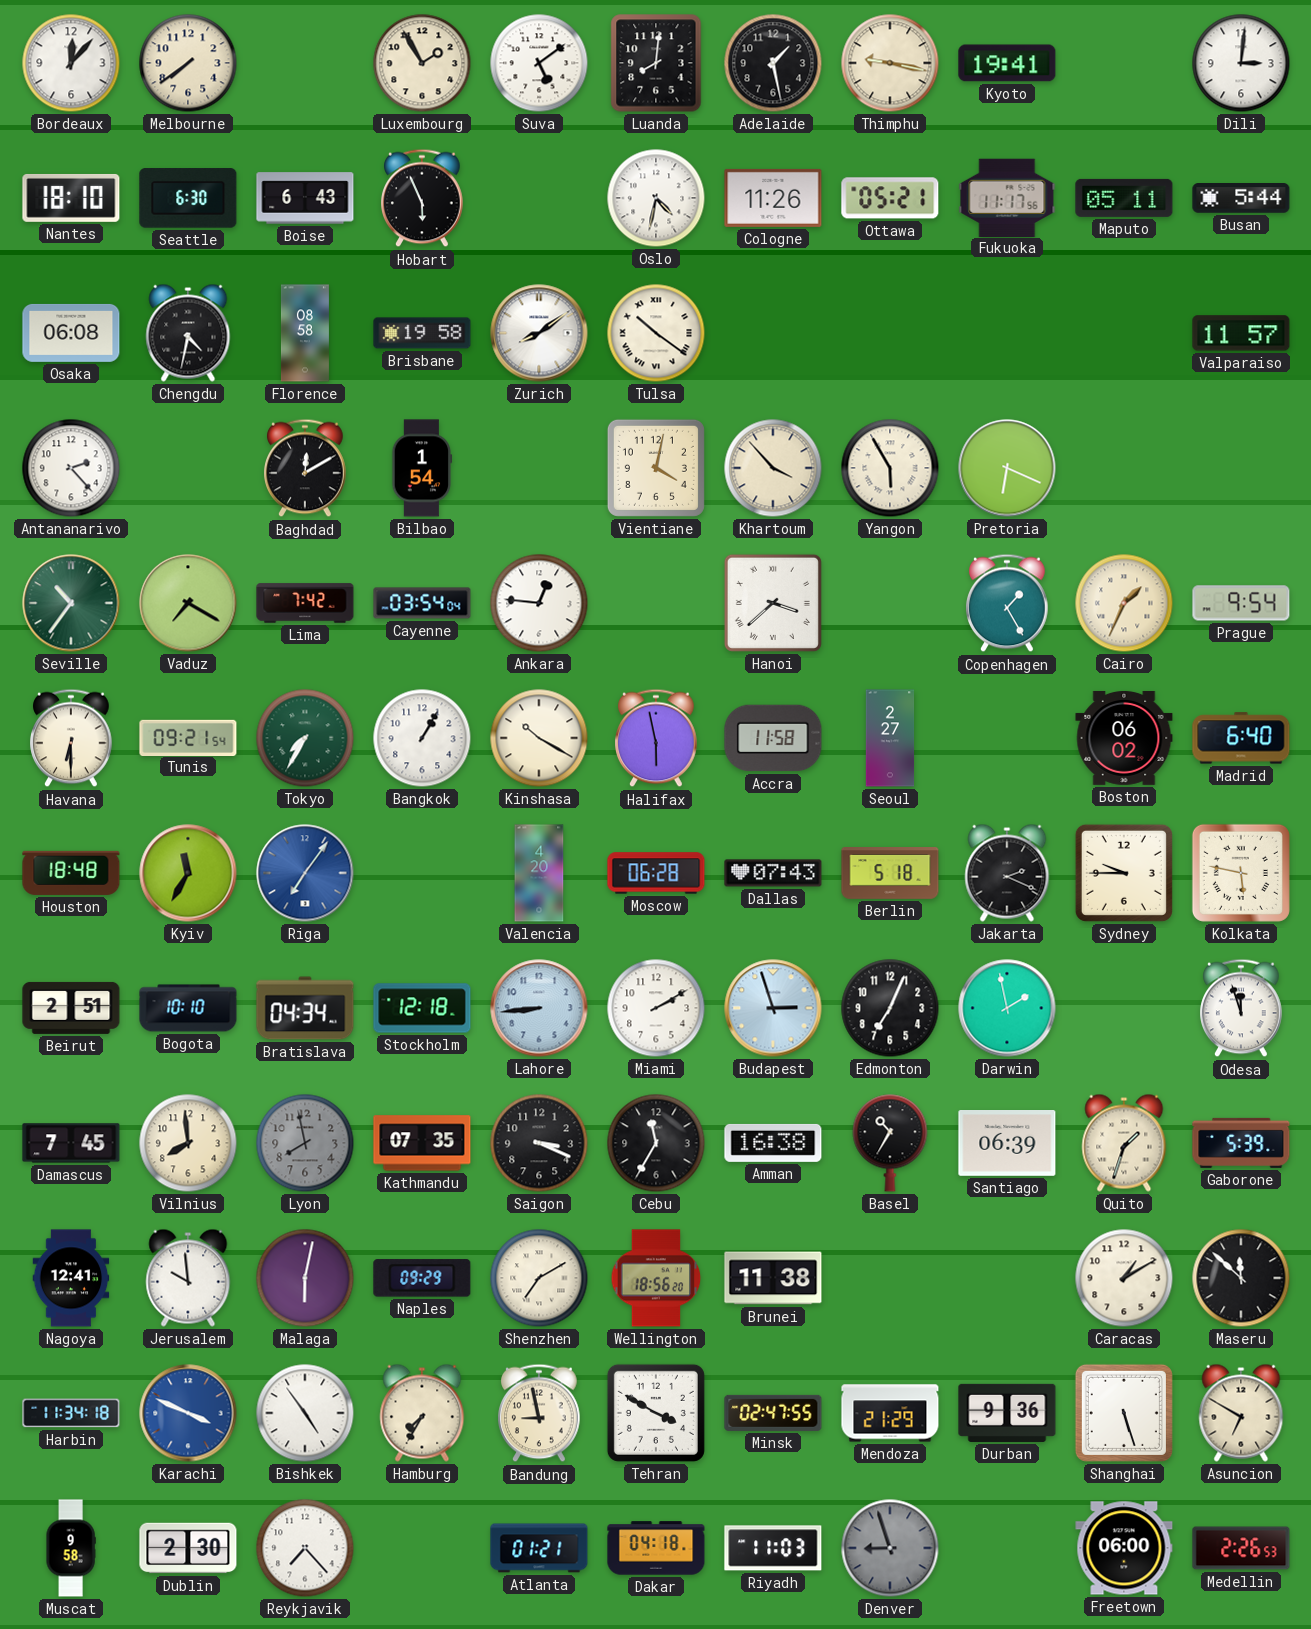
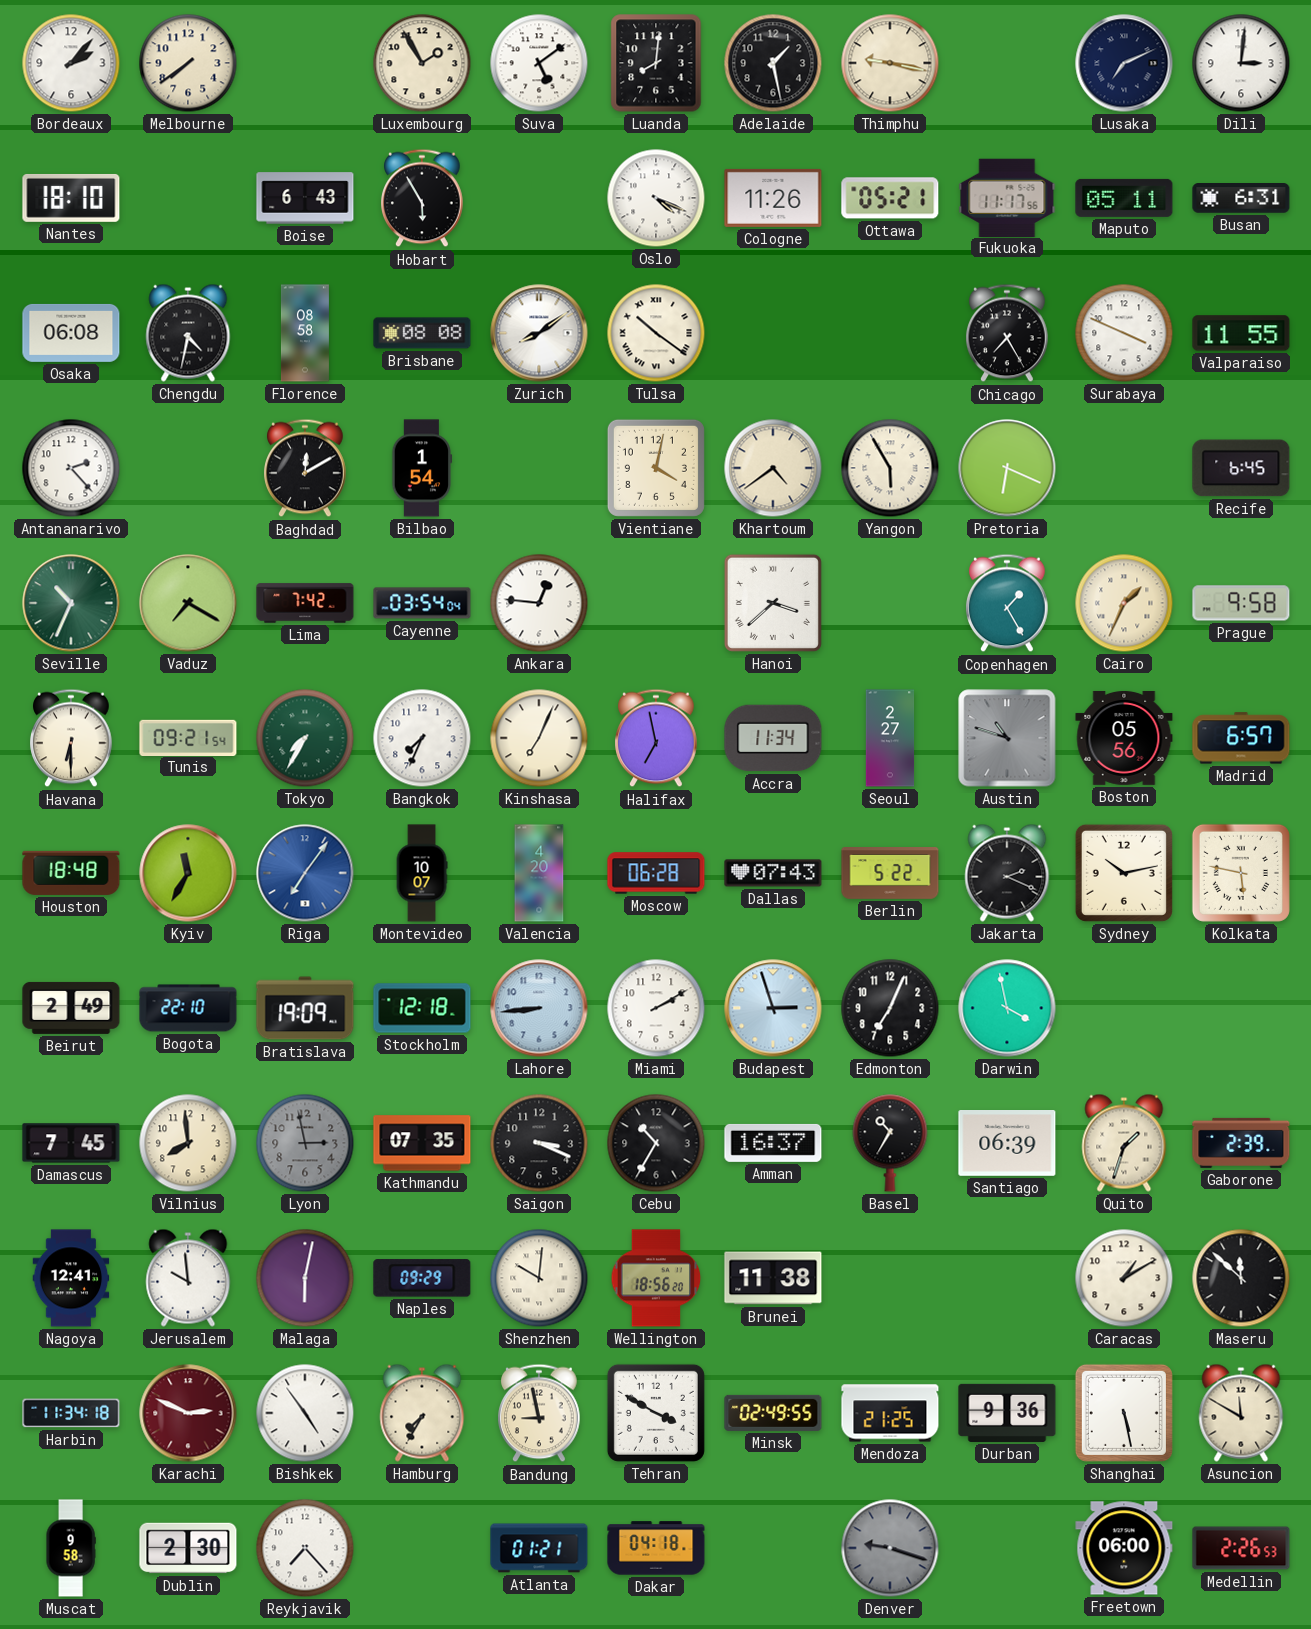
Bordeaux: 12:07 -> 2:07
Kyoto: 19:41 -> none
Lusaka: none -> 7:11
Seattle: 6:30 -> none
Hobart: 5:56 -> 5:55
Oslo: 4:32 -> 4:19
Busan: 5:44 -> 6:31
Brisbane: 19:58 -> 08:08
Chicago: none -> 7:25
Surabaya: none -> 3:49
Valparaiso: 11:57 -> 11:55
Khartoum: 3:53 -> 4:39
Recife: none -> 6:45
Seville: 10:36 -> 10:34
Prague: 9:54 -> 9:58
Bangkok: 1:05 -> 7:34
Kinshasa: 10:20 -> 7:04
Halifax: 5:58 -> 6:58
Accra: 11:58 -> 11:34
Austin: none -> 10:48
Boston: 06:02 -> 05:56
Madrid: 6:40 -> 6:57
Montevideo: none -> 10:07
Berlin: 5:18 -> 5:22
Sydney: 9:45 -> 10:13
Beirut: 2:51 -> 2:49
Bogota: 10:10 -> 22:10
Bratislava: 04:34 -> 19:09
Darwin: 1:58 -> 3:58
Odesa: 11:57 -> none
Lyon: 7:58 -> 2:58
Cebu: 11:35 -> 10:35
Amman: 16:38 -> 16:37
Gaborone: 5:39 -> 2:39
Shenzhen: 7:10 -> 10:01
Karachi: 3:49 -> 2:49
Karachi dial: blue -> burgundy
Minsk: 02:47 -> 02:49
Mendoza: 21:29 -> 21:25
Shanghai: 5:27 -> 5:28
Asuncion: 6:50 -> 11:50
Riyadh: 11:03 -> none
Denver: 8:57 -> 9:18
